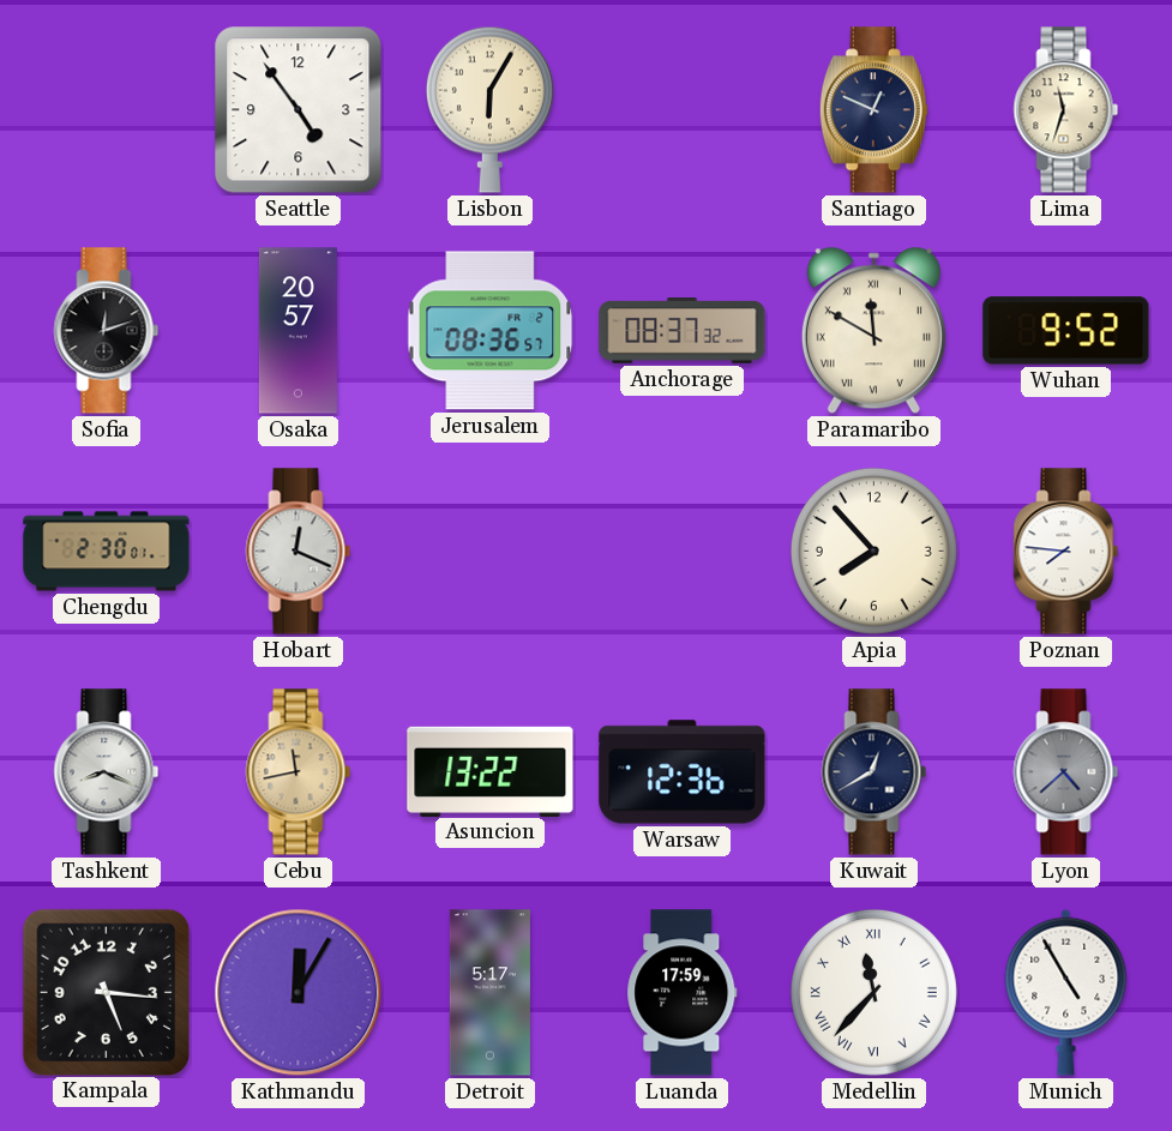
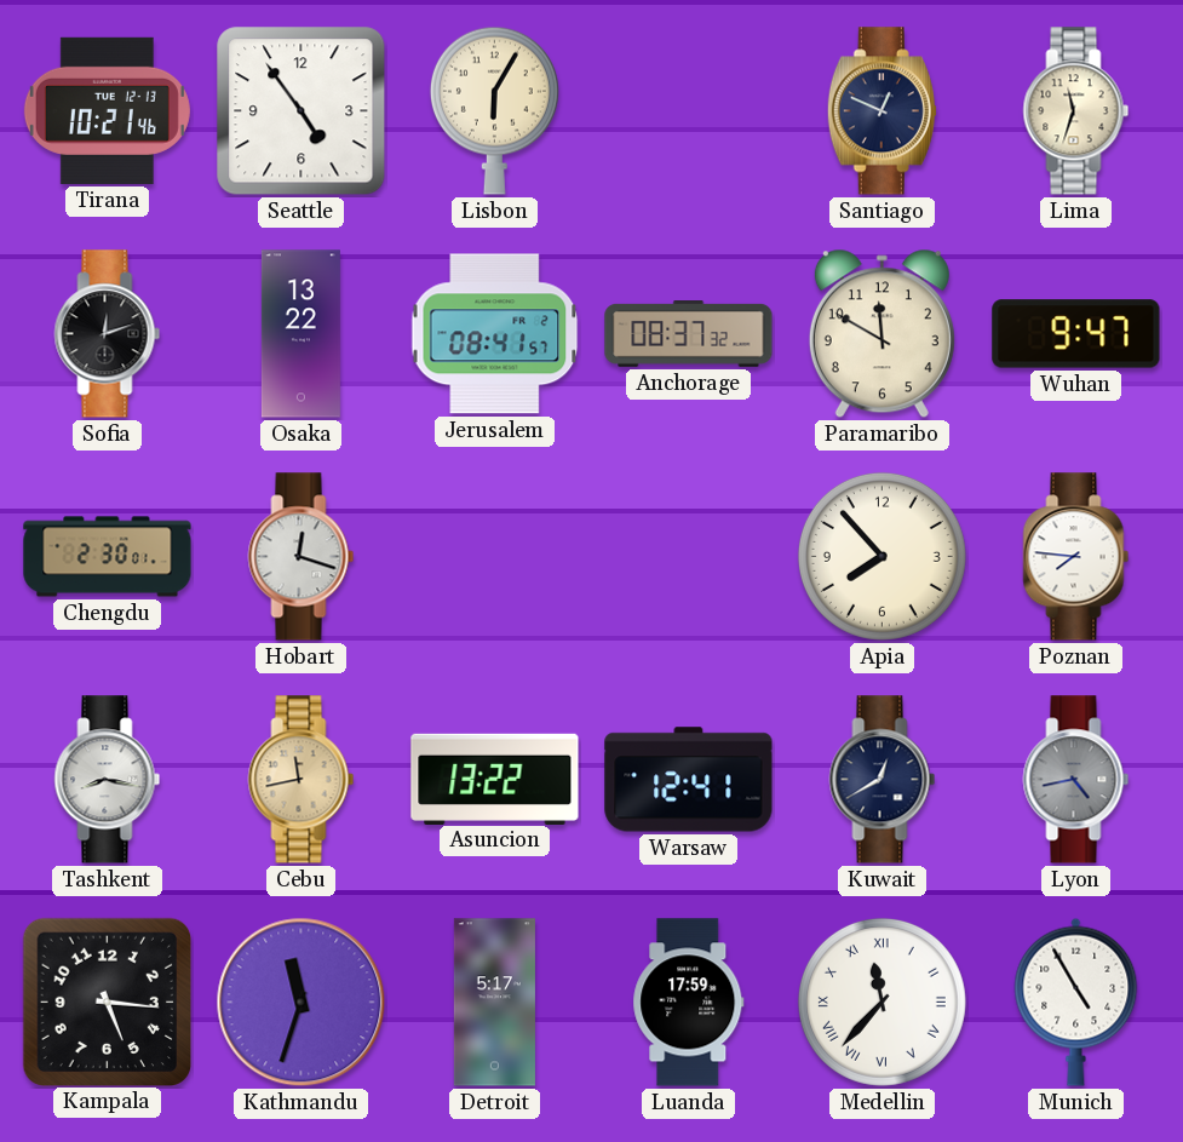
Tirana: none -> 10:21
Osaka: 20:57 -> 13:22
Jerusalem: 08:36 -> 08:41
Paramaribo numerals: Roman -> Arabic
Wuhan: 9:52 -> 9:47
Hobart: 12:19 -> 12:18
Tashkent: 8:19 -> 8:17
Warsaw: 12:36 -> 12:41
Lyon: 4:38 -> 4:43
Kathmandu: 12:05 -> 11:33
